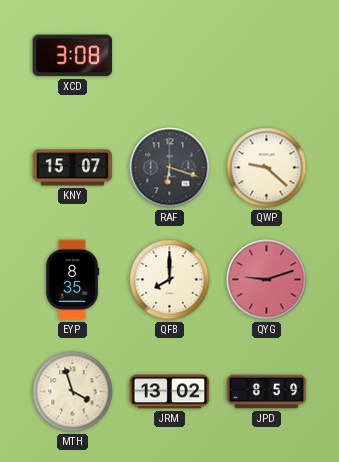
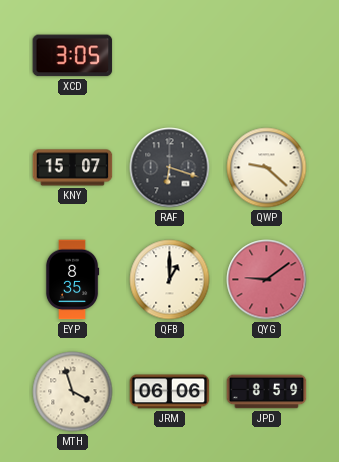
XCD: 3:08 -> 3:05
QFB: 8:00 -> 1:00
QYG: 9:12 -> 9:09
JRM: 13:02 -> 06:06
